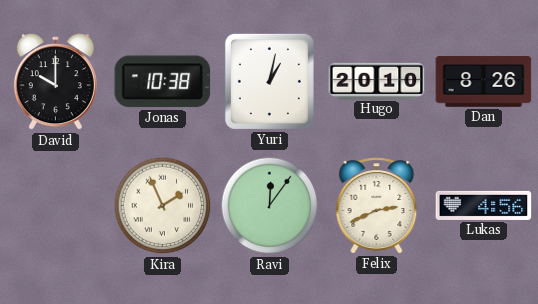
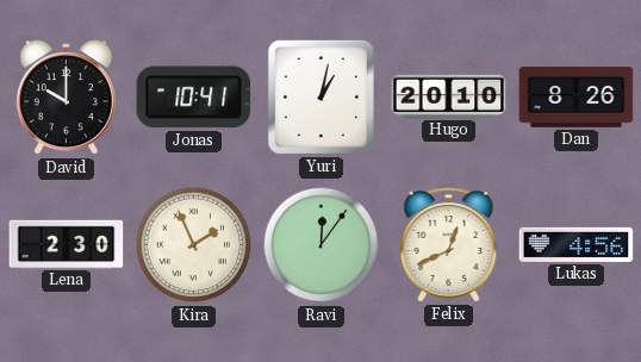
Jonas: 10:38 -> 10:41
Lena: none -> 2:30
Felix: 2:41 -> 12:41
